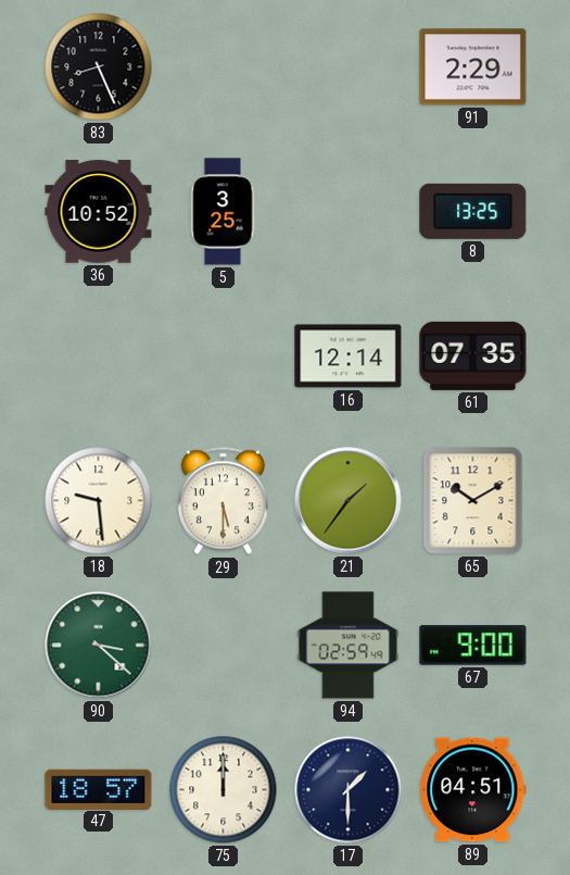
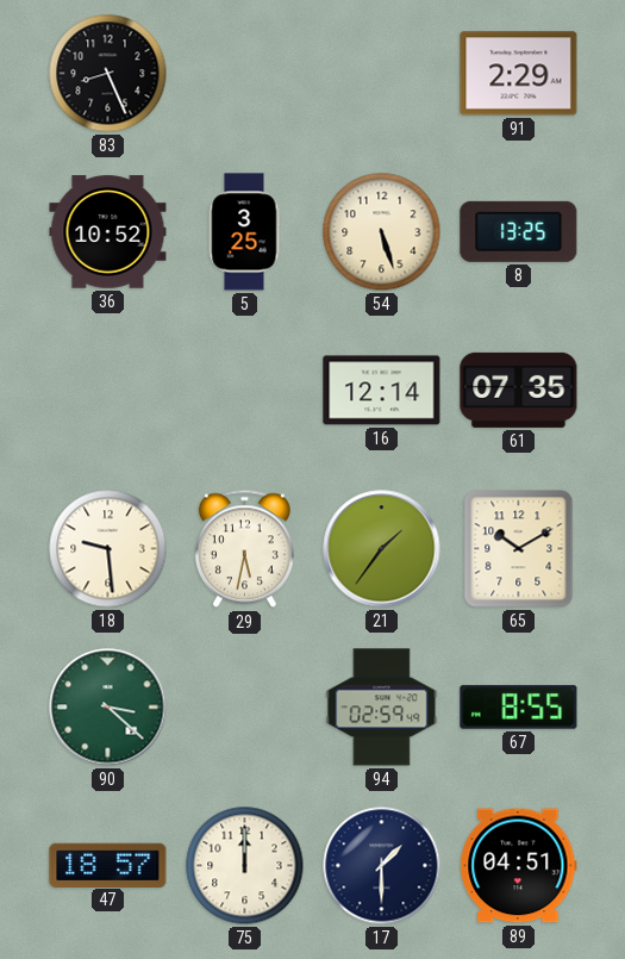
54: none -> 5:27
29: 5:30 -> 5:32
67: 9:00 -> 8:55
